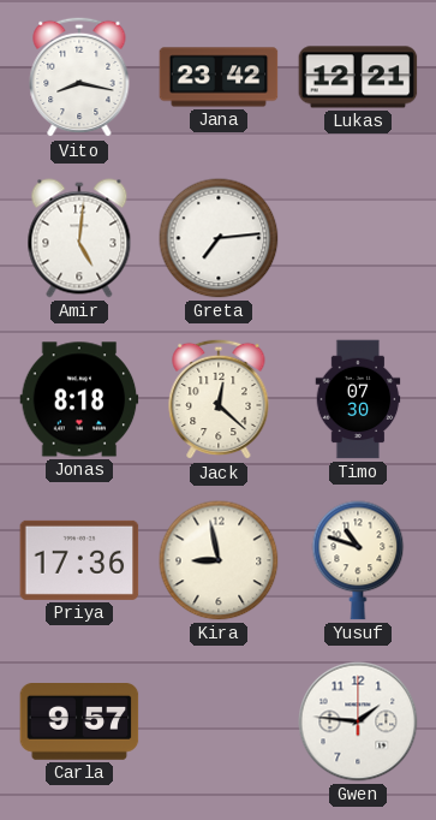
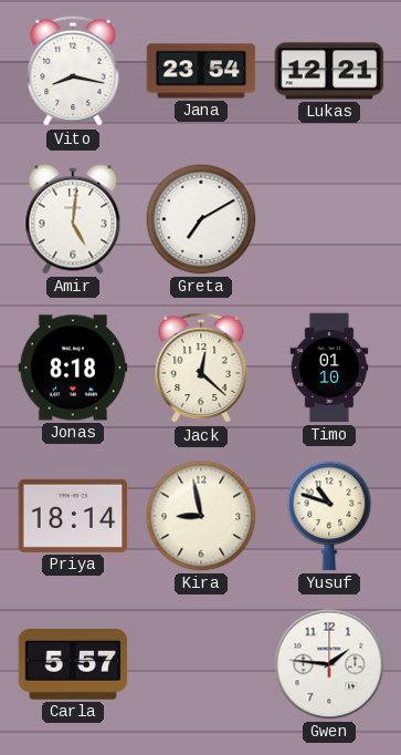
Jana: 23:42 -> 23:54
Greta: 7:14 -> 7:10
Timo: 07:30 -> 01:10
Priya: 17:36 -> 18:14
Carla: 9:57 -> 5:57
